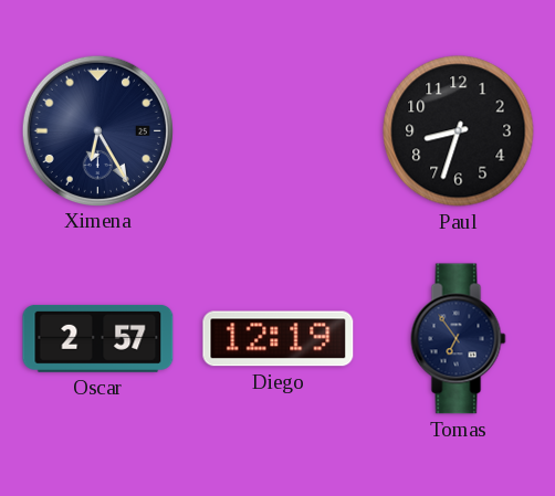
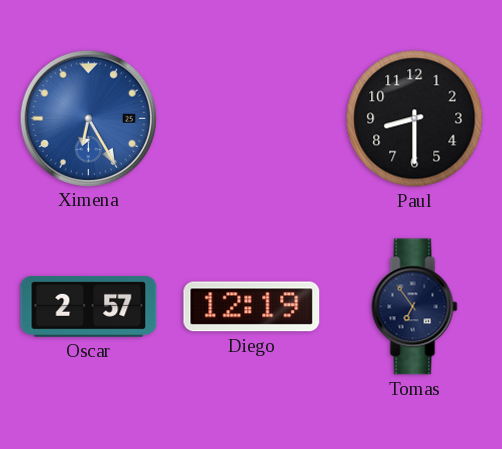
Ximena dial: navy -> blue
Paul: 8:33 -> 8:30
